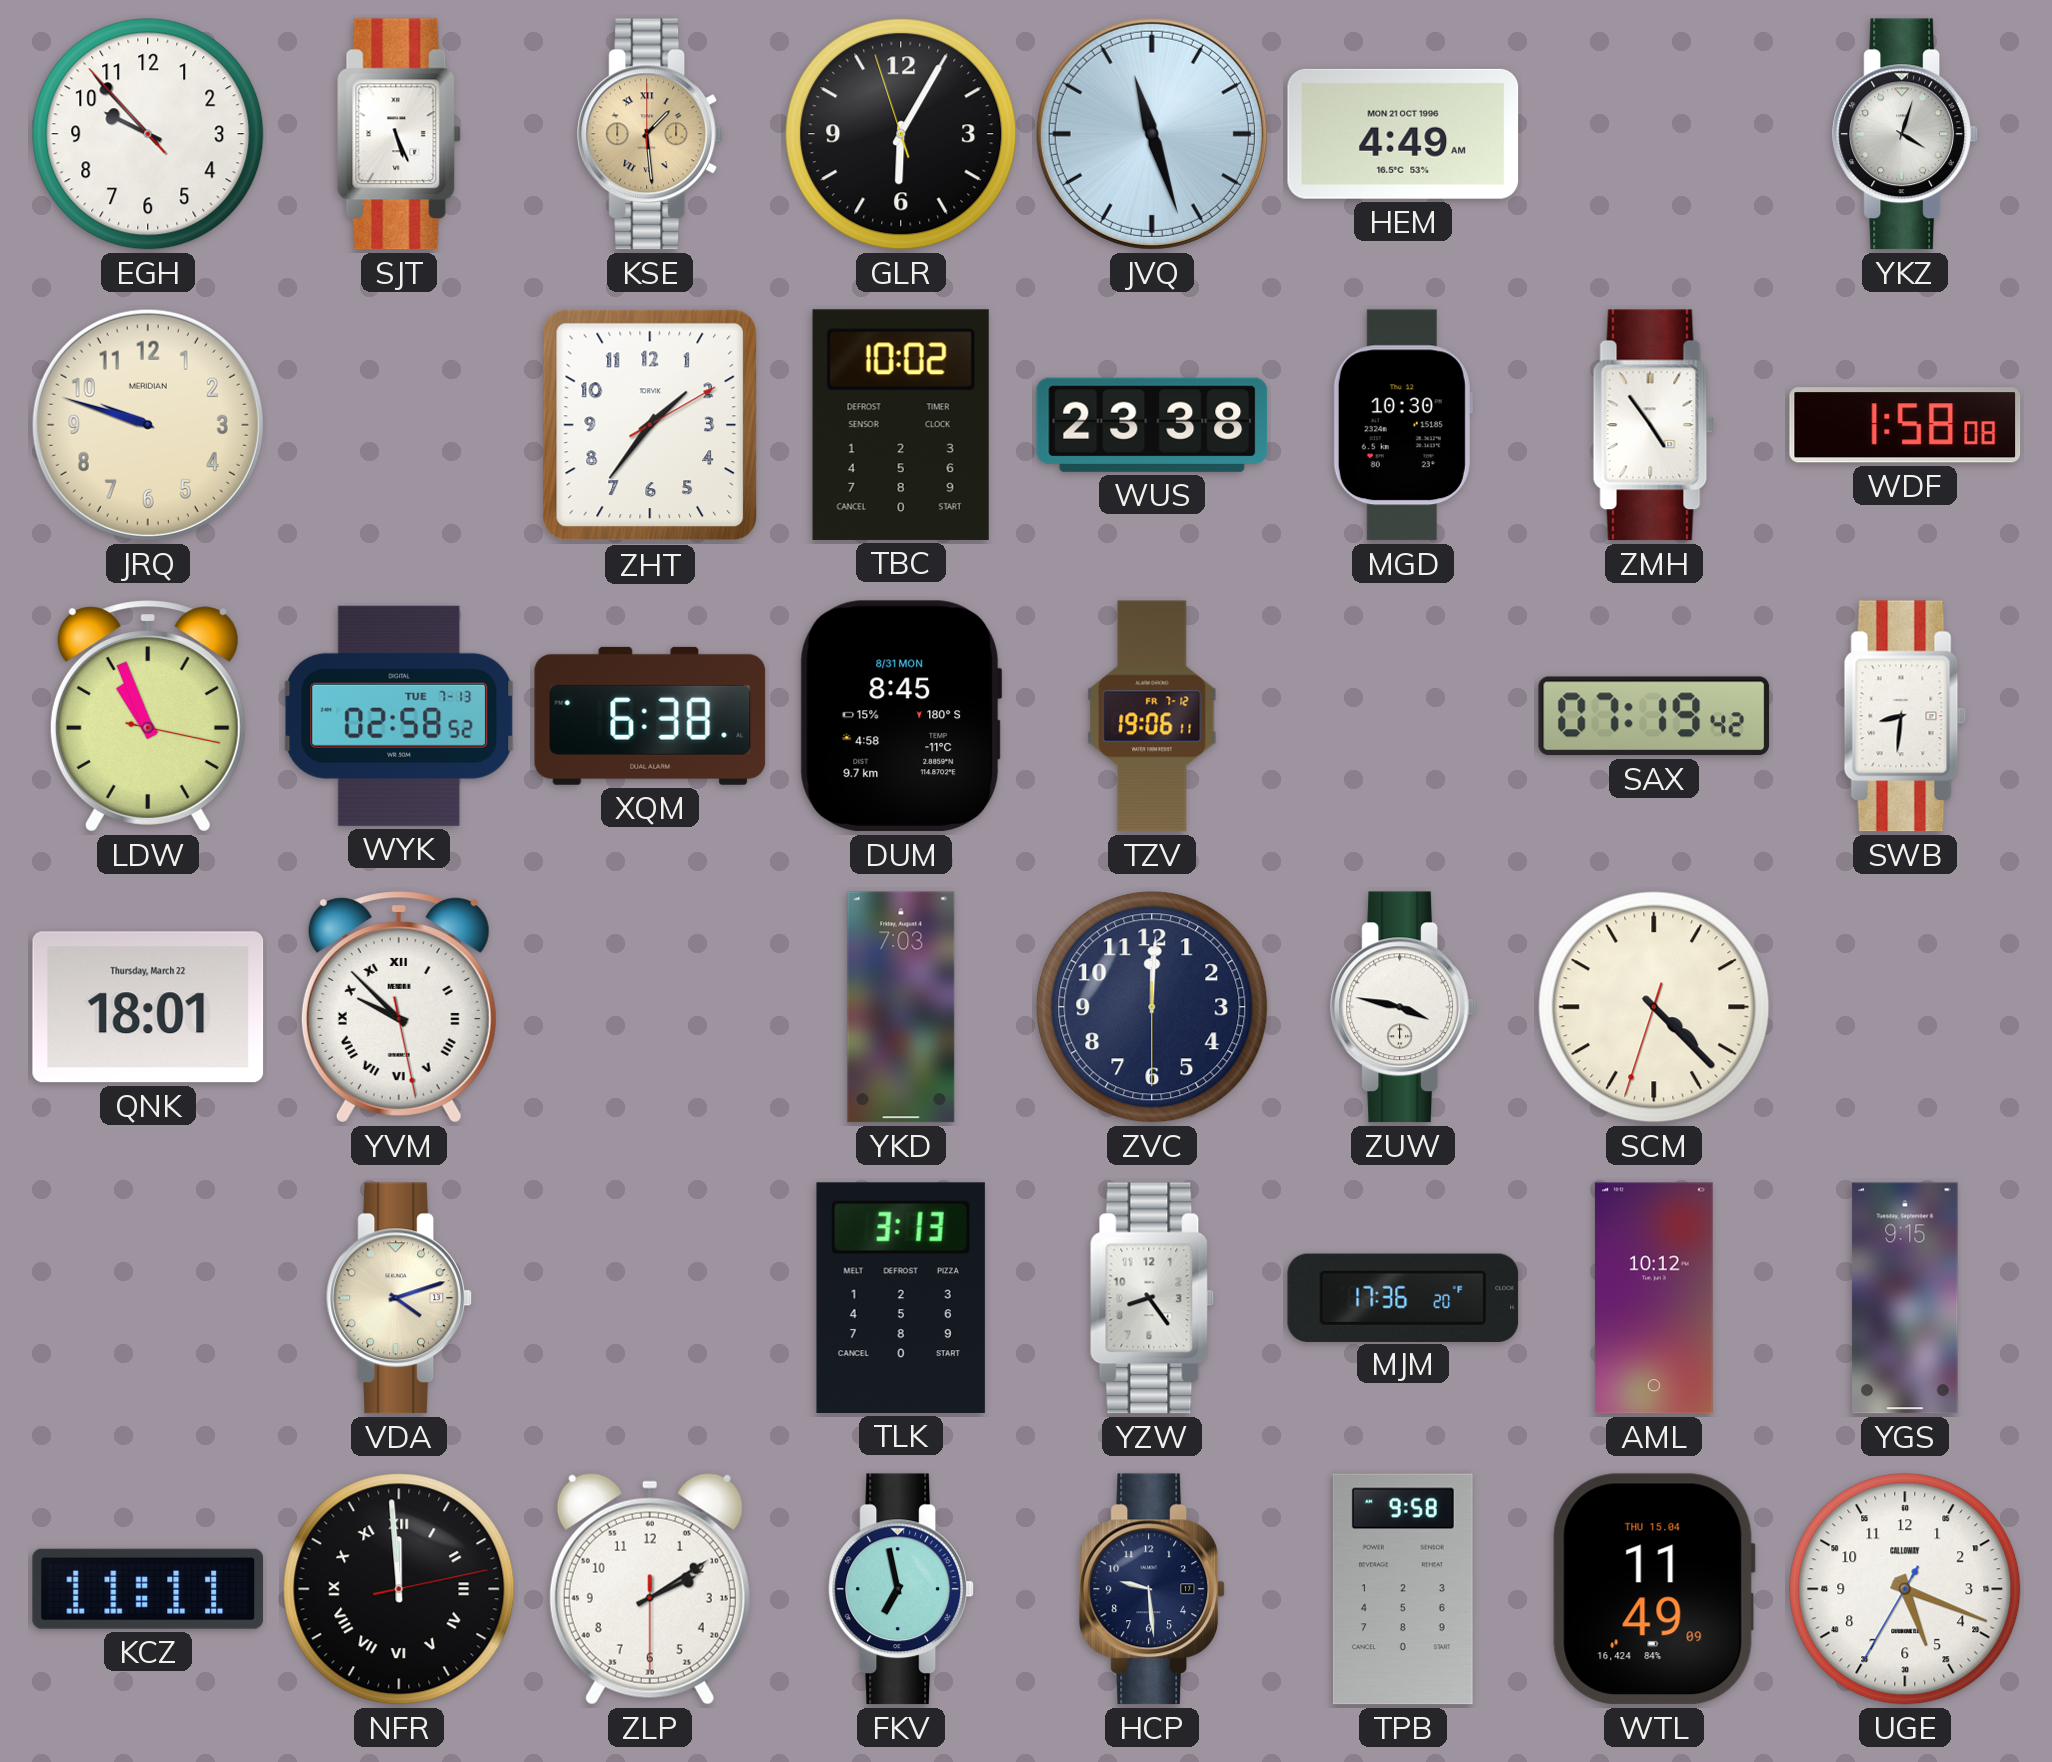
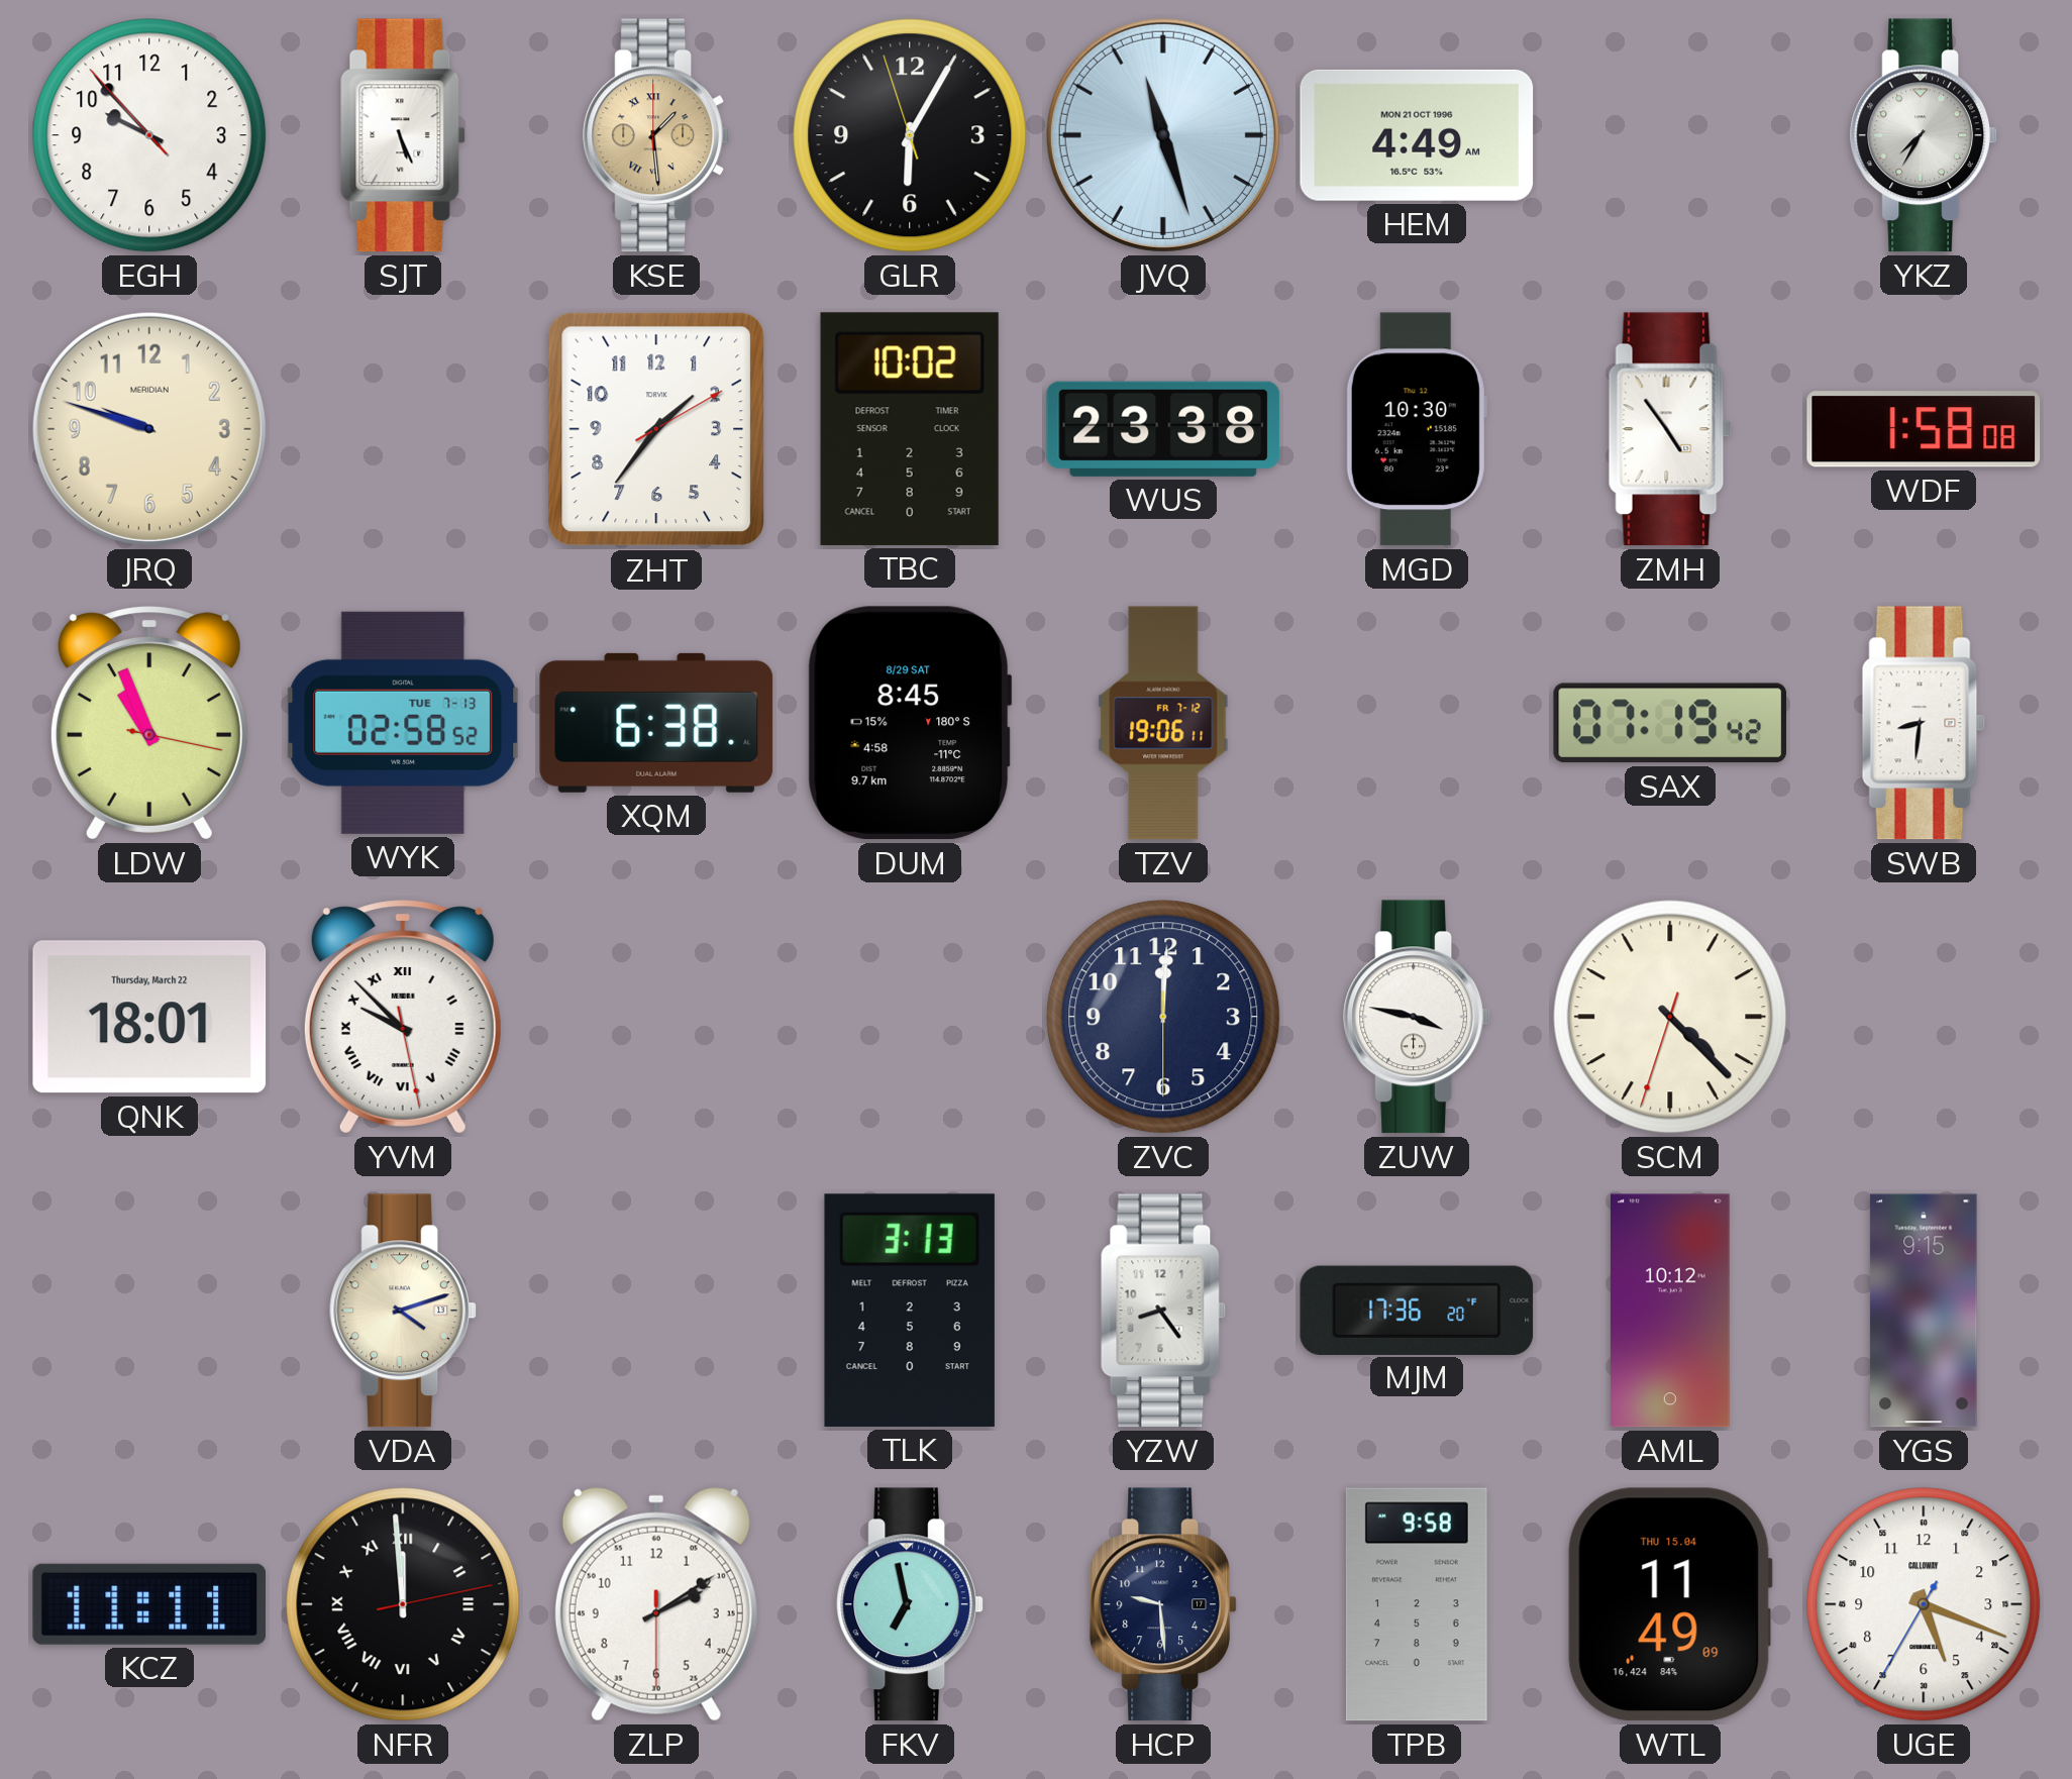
YKZ: 4:03 -> 7:35
DUM date: 8/31 MON -> 8/29 SAT
YKD: 7:03 -> none
